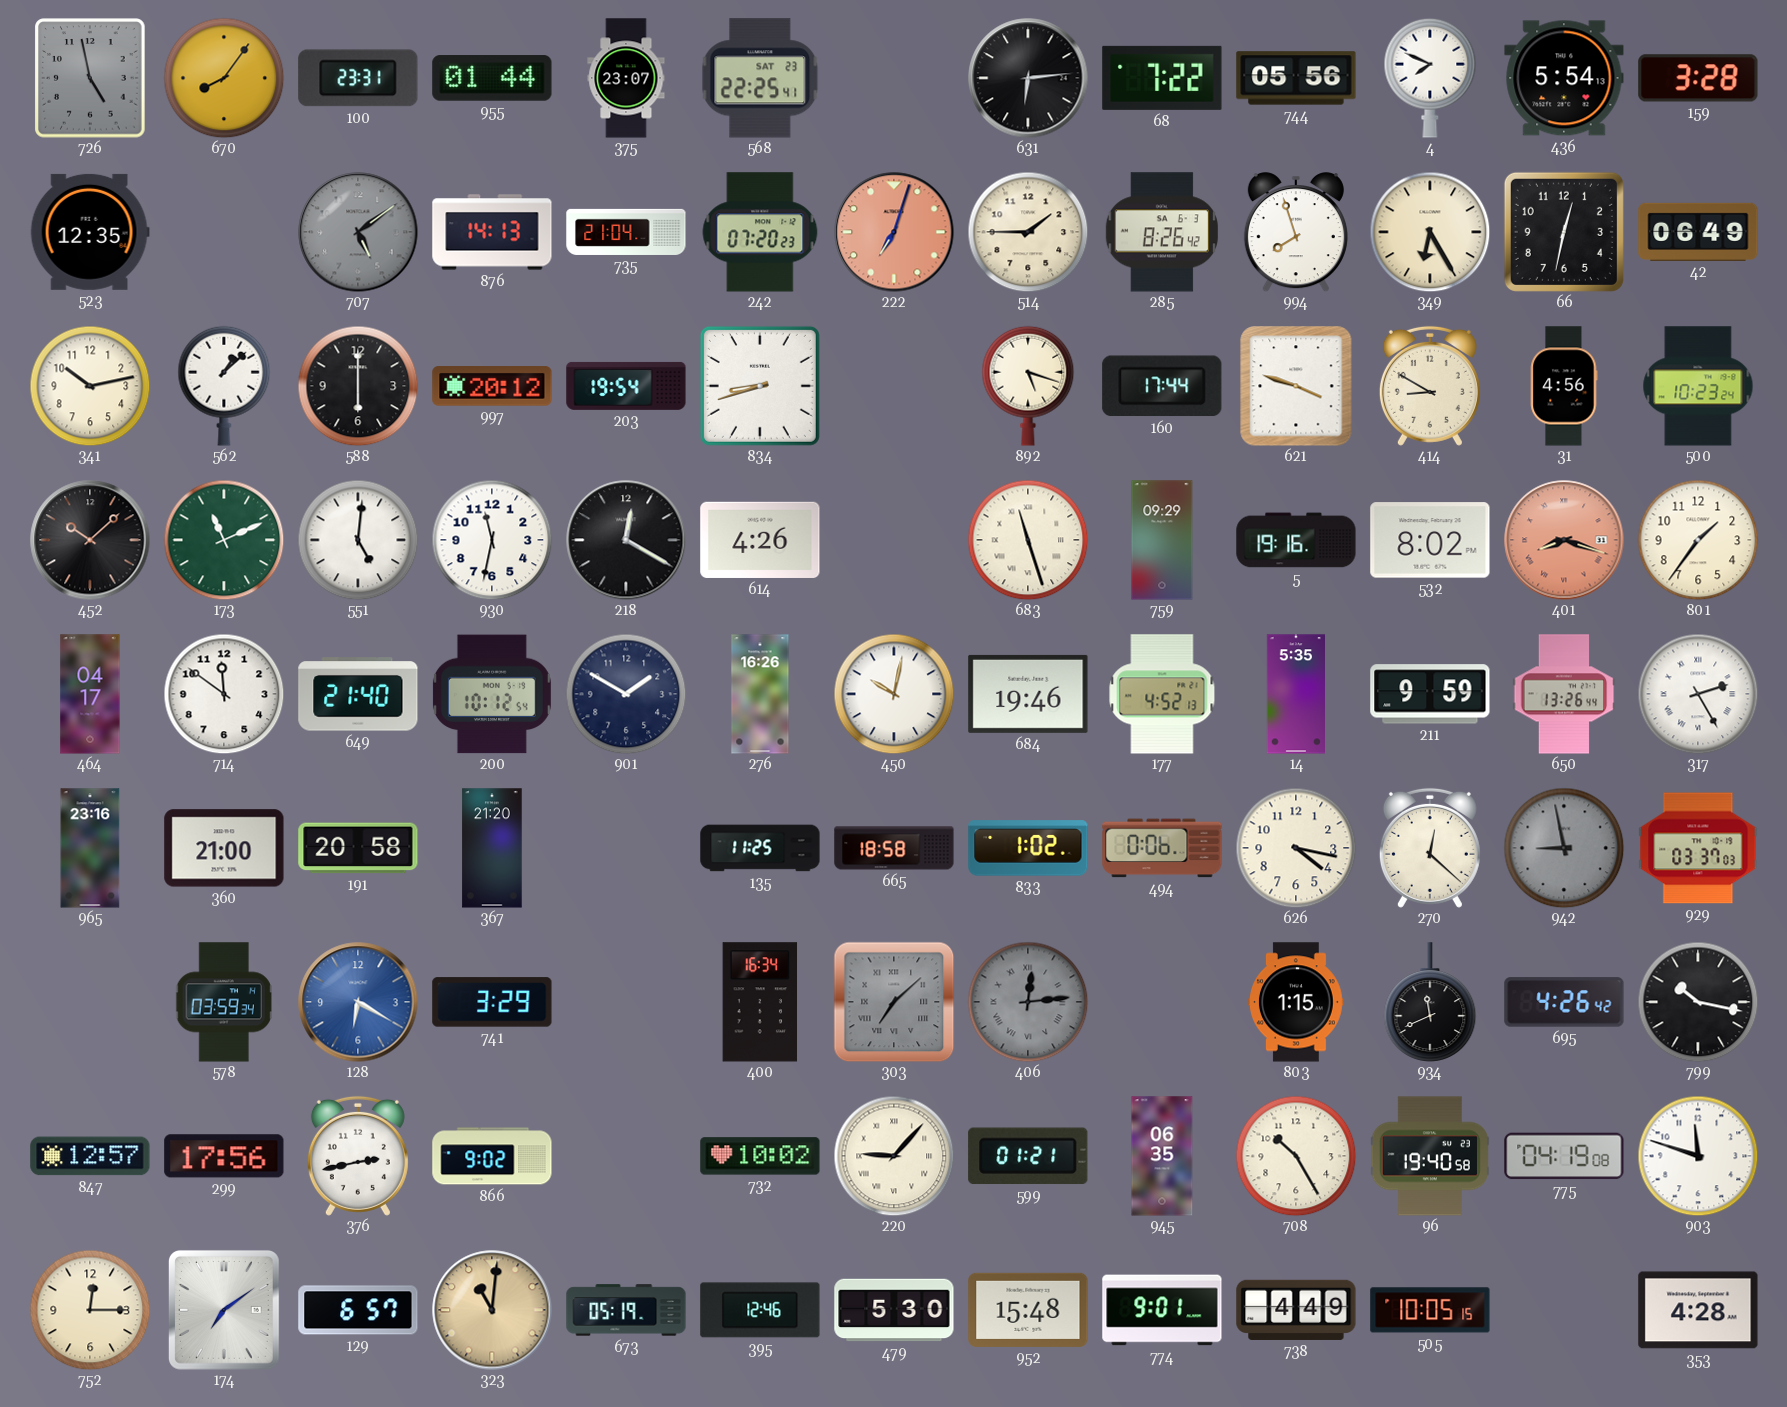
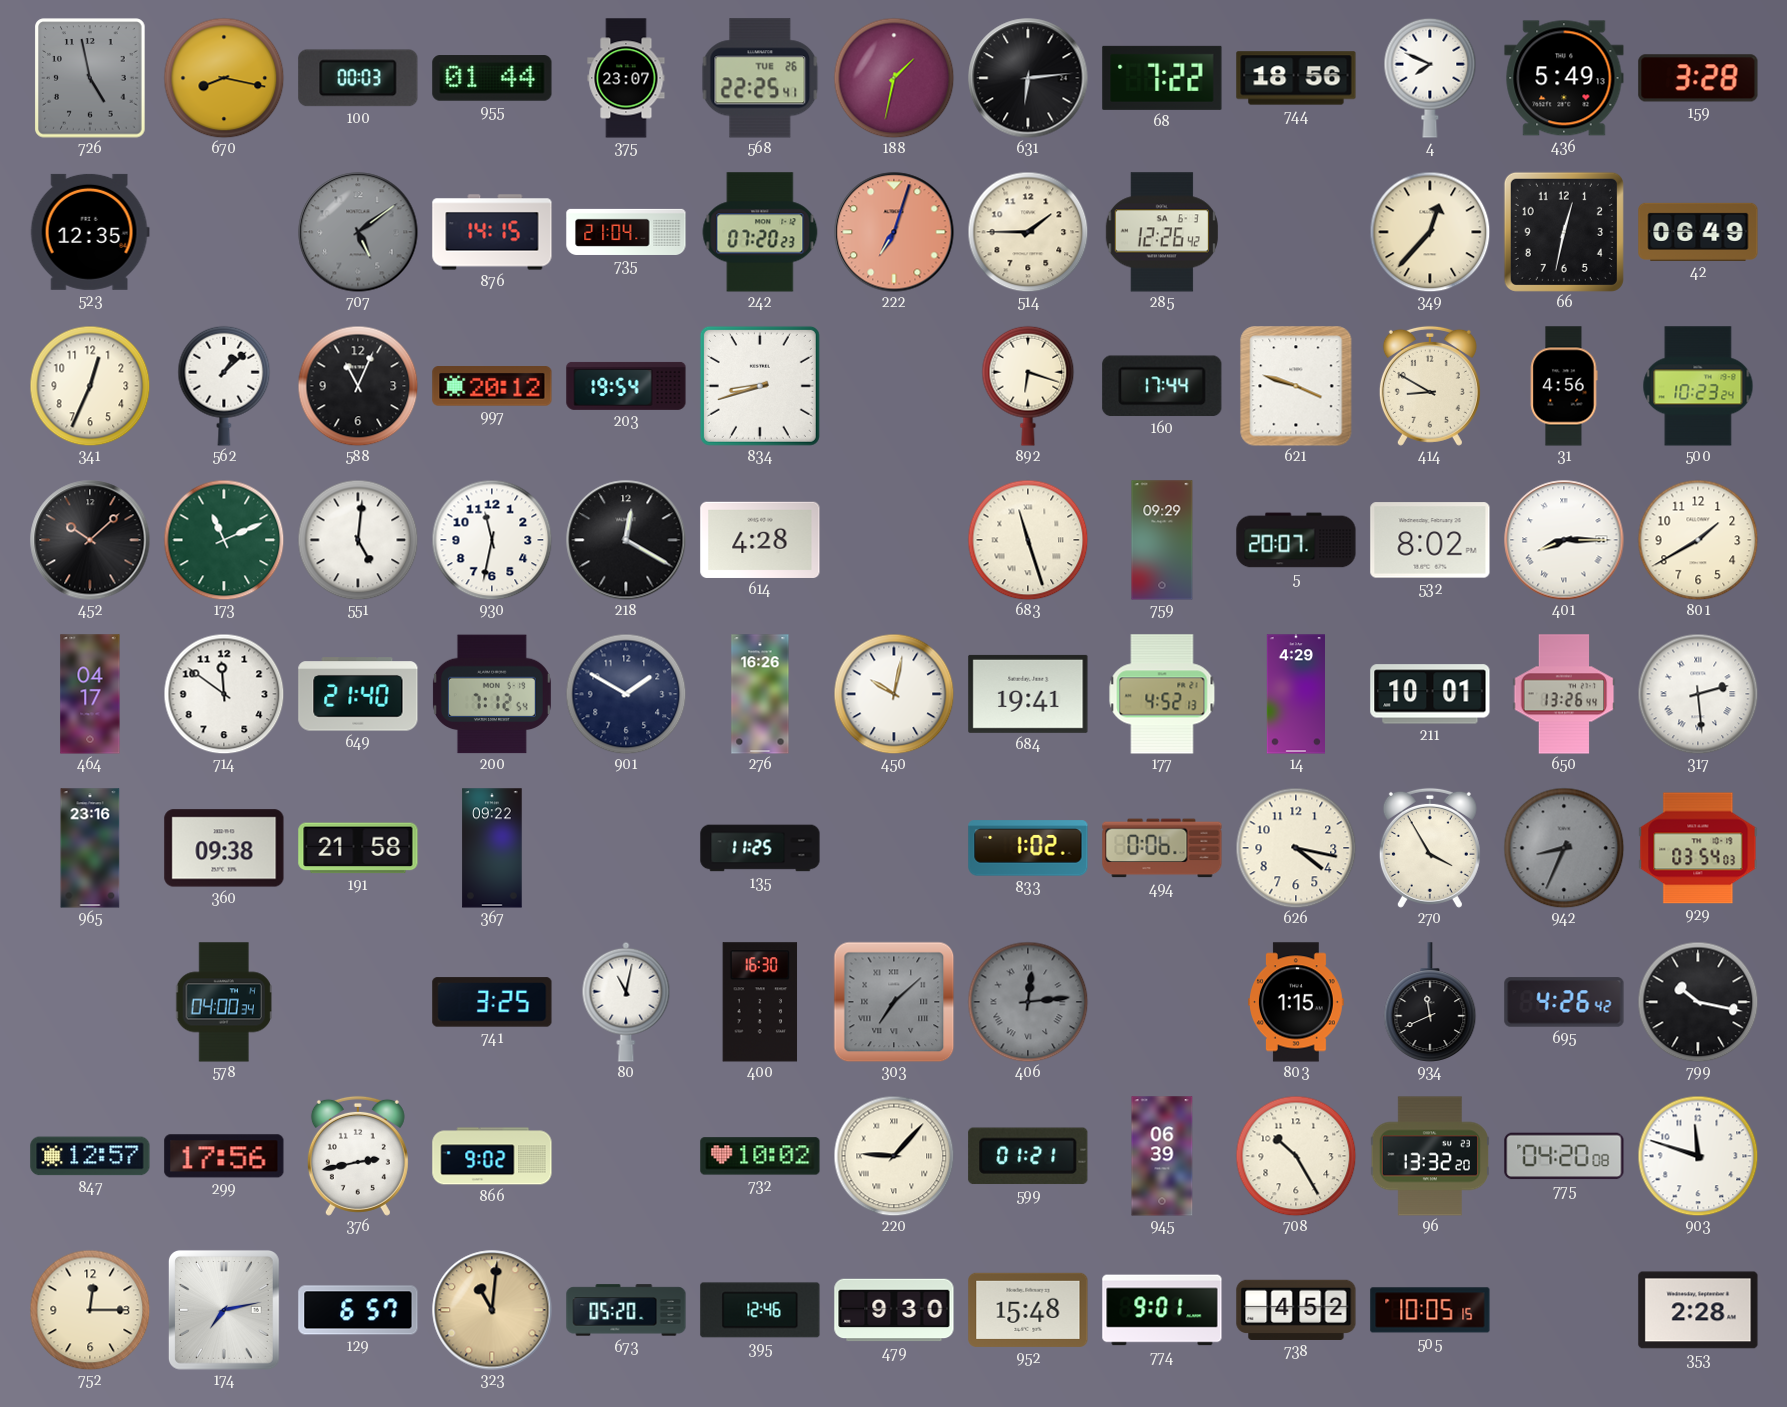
670: 8:06 -> 8:17
100: 23:31 -> 00:03
568 date: SAT 23 -> TUE 26
188: none -> 1:32
744: 05:56 -> 18:56
436: 5:54 -> 5:49
876: 14:13 -> 14:15
285: 8:26 -> 12:26
994: 7:57 -> none
349: 6:25 -> 12:37
341: 10:13 -> 12:34
588: 6:00 -> 11:04
892: 5:18 -> 6:18
614: 4:26 -> 4:28
5: 19:16 -> 20:07
401: 8:18 -> 8:15
401 dial: salmon -> white
801: 1:36 -> 1:40
200: 10:12 -> 7:12
684: 19:46 -> 19:41
14: 5:35 -> 4:29
211: 9:59 -> 10:01
317: 2:25 -> 2:29
360: 21:00 -> 09:38
191: 20:58 -> 21:58
367: 21:20 -> 09:22
665: 18:58 -> none
270: 12:22 -> 3:55
942: 8:58 -> 8:34
929: 03:37 -> 03:54
578: 03:59 -> 04:00
128: 6:20 -> none
741: 3:29 -> 3:25
80: none -> 11:02
400: 16:34 -> 16:30
945: 06:35 -> 06:39
96: 19:40 -> 13:32
775: 04:19 -> 04:20
174: 7:09 -> 7:13
673: 05:19 -> 05:20
479: 5:30 -> 9:30
738: 4:49 -> 4:52
353: 4:28 -> 2:28
